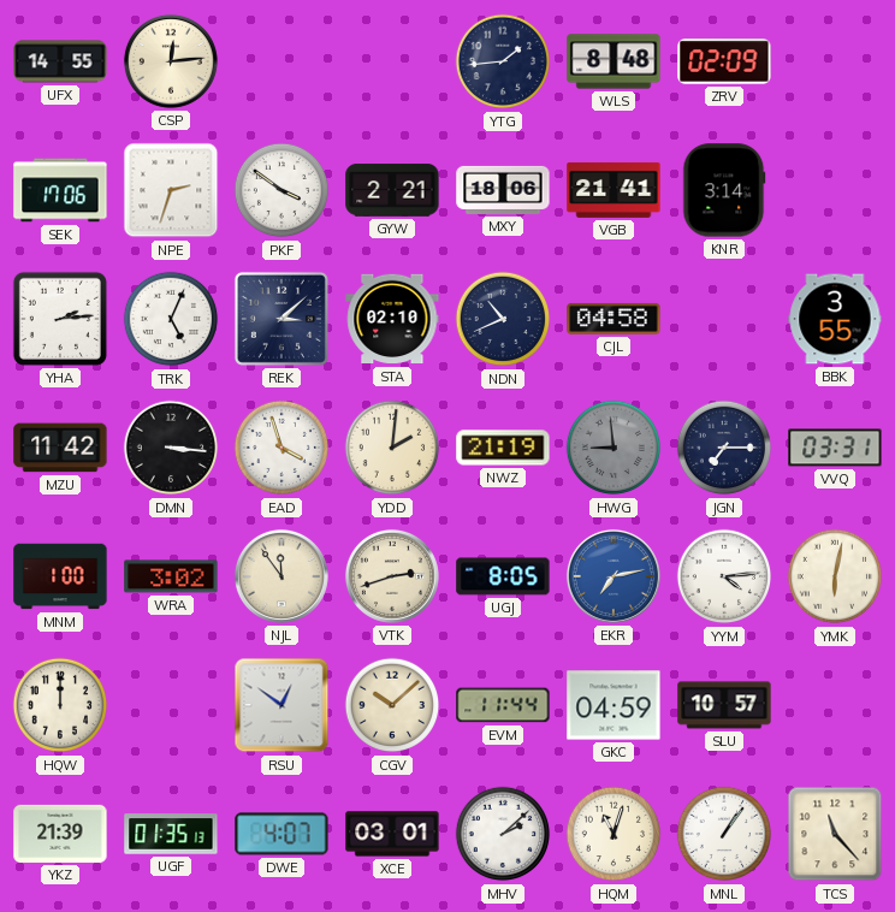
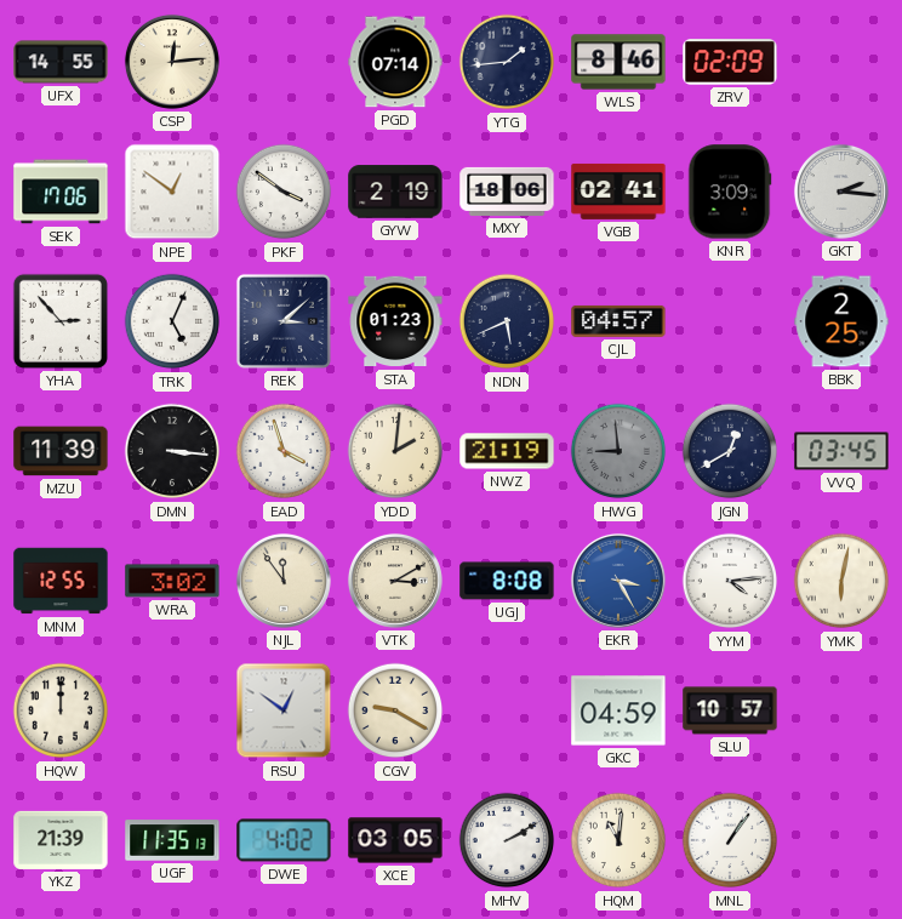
PGD: none -> 07:14
WLS: 8:48 -> 8:46
NPE: 2:33 -> 12:51
GYW: 2:21 -> 2:19
VGB: 21:41 -> 02:41
KNR: 3:14 -> 3:09
GKT: none -> 2:16
YHA: 2:14 -> 2:53
STA: 02:10 -> 01:23
NDN: 10:41 -> 5:41
CJL: 04:58 -> 04:57
BBK: 3:55 -> 2:25
MZU: 11:42 -> 11:39
JGN: 7:15 -> 12:40
VVQ: 03:31 -> 03:45
MNM: 1:00 -> 12:55
VTK: 2:42 -> 3:10
UGJ: 8:05 -> 8:08
EKR: 7:13 -> 3:25
CGV: 10:08 -> 9:20
EVM: 11:44 -> none
UGF: 01:35 -> 11:35
DWE: 4:07 -> 4:02
XCE: 03:01 -> 03:05
MHV: 2:08 -> 2:10
HQM: 11:03 -> 11:01
TCS: 11:23 -> none
